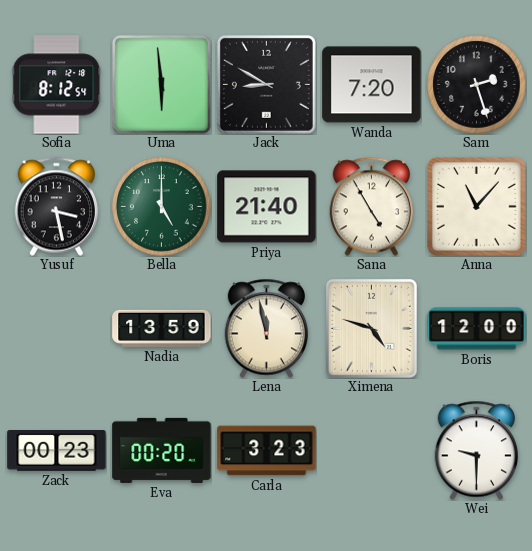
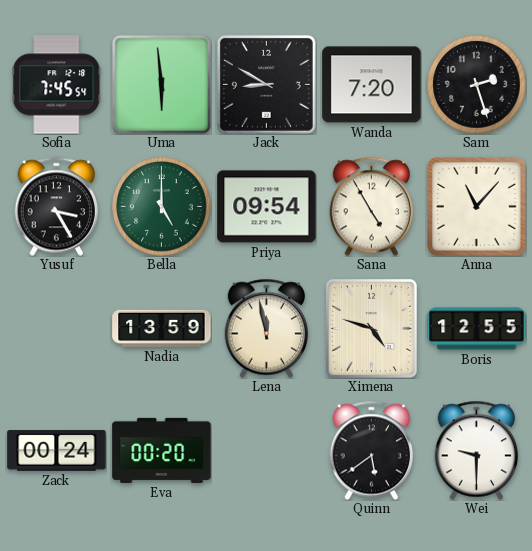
Sofia: 8:12 -> 7:45
Yusuf: 3:28 -> 3:25
Priya: 21:40 -> 09:54
Boris: 12:00 -> 12:55
Zack: 00:23 -> 00:24
Carla: 3:23 -> none
Quinn: none -> 5:39
